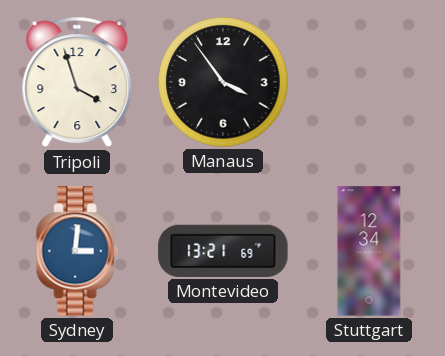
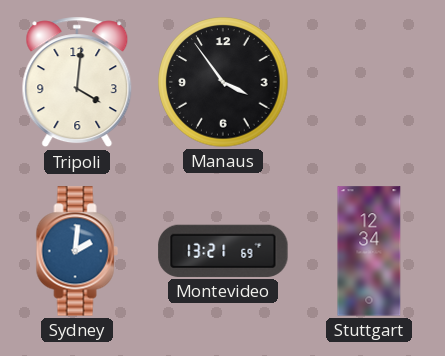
Tripoli: 3:57 -> 4:01
Sydney: 3:01 -> 2:01
